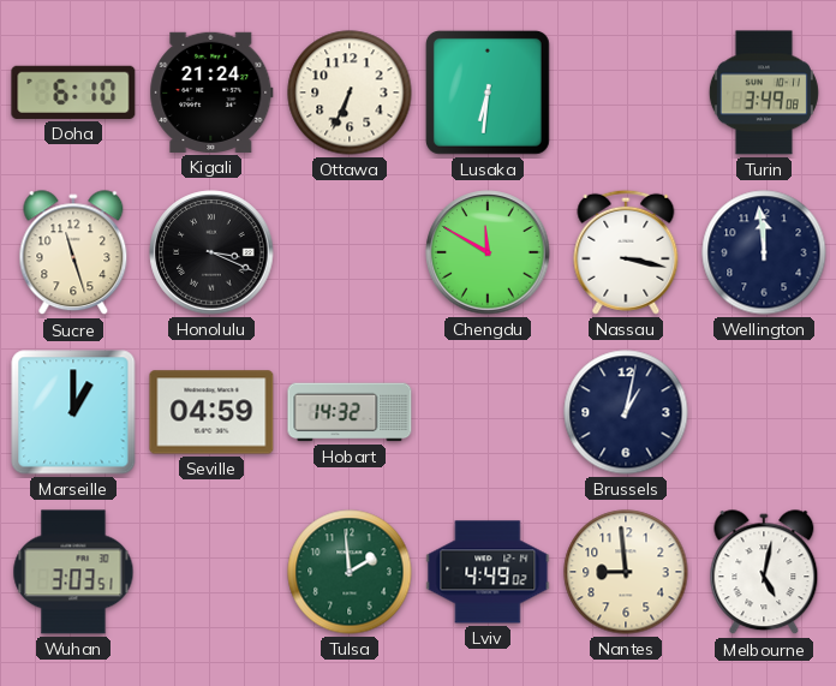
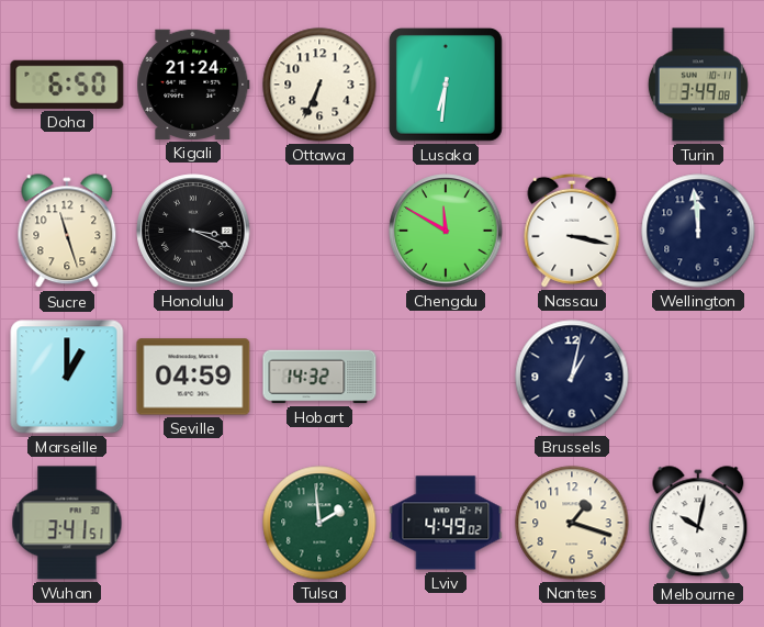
Doha: 6:10 -> 6:50
Wuhan: 3:03 -> 3:41
Nantes: 8:59 -> 1:18
Melbourne: 5:02 -> 10:02
